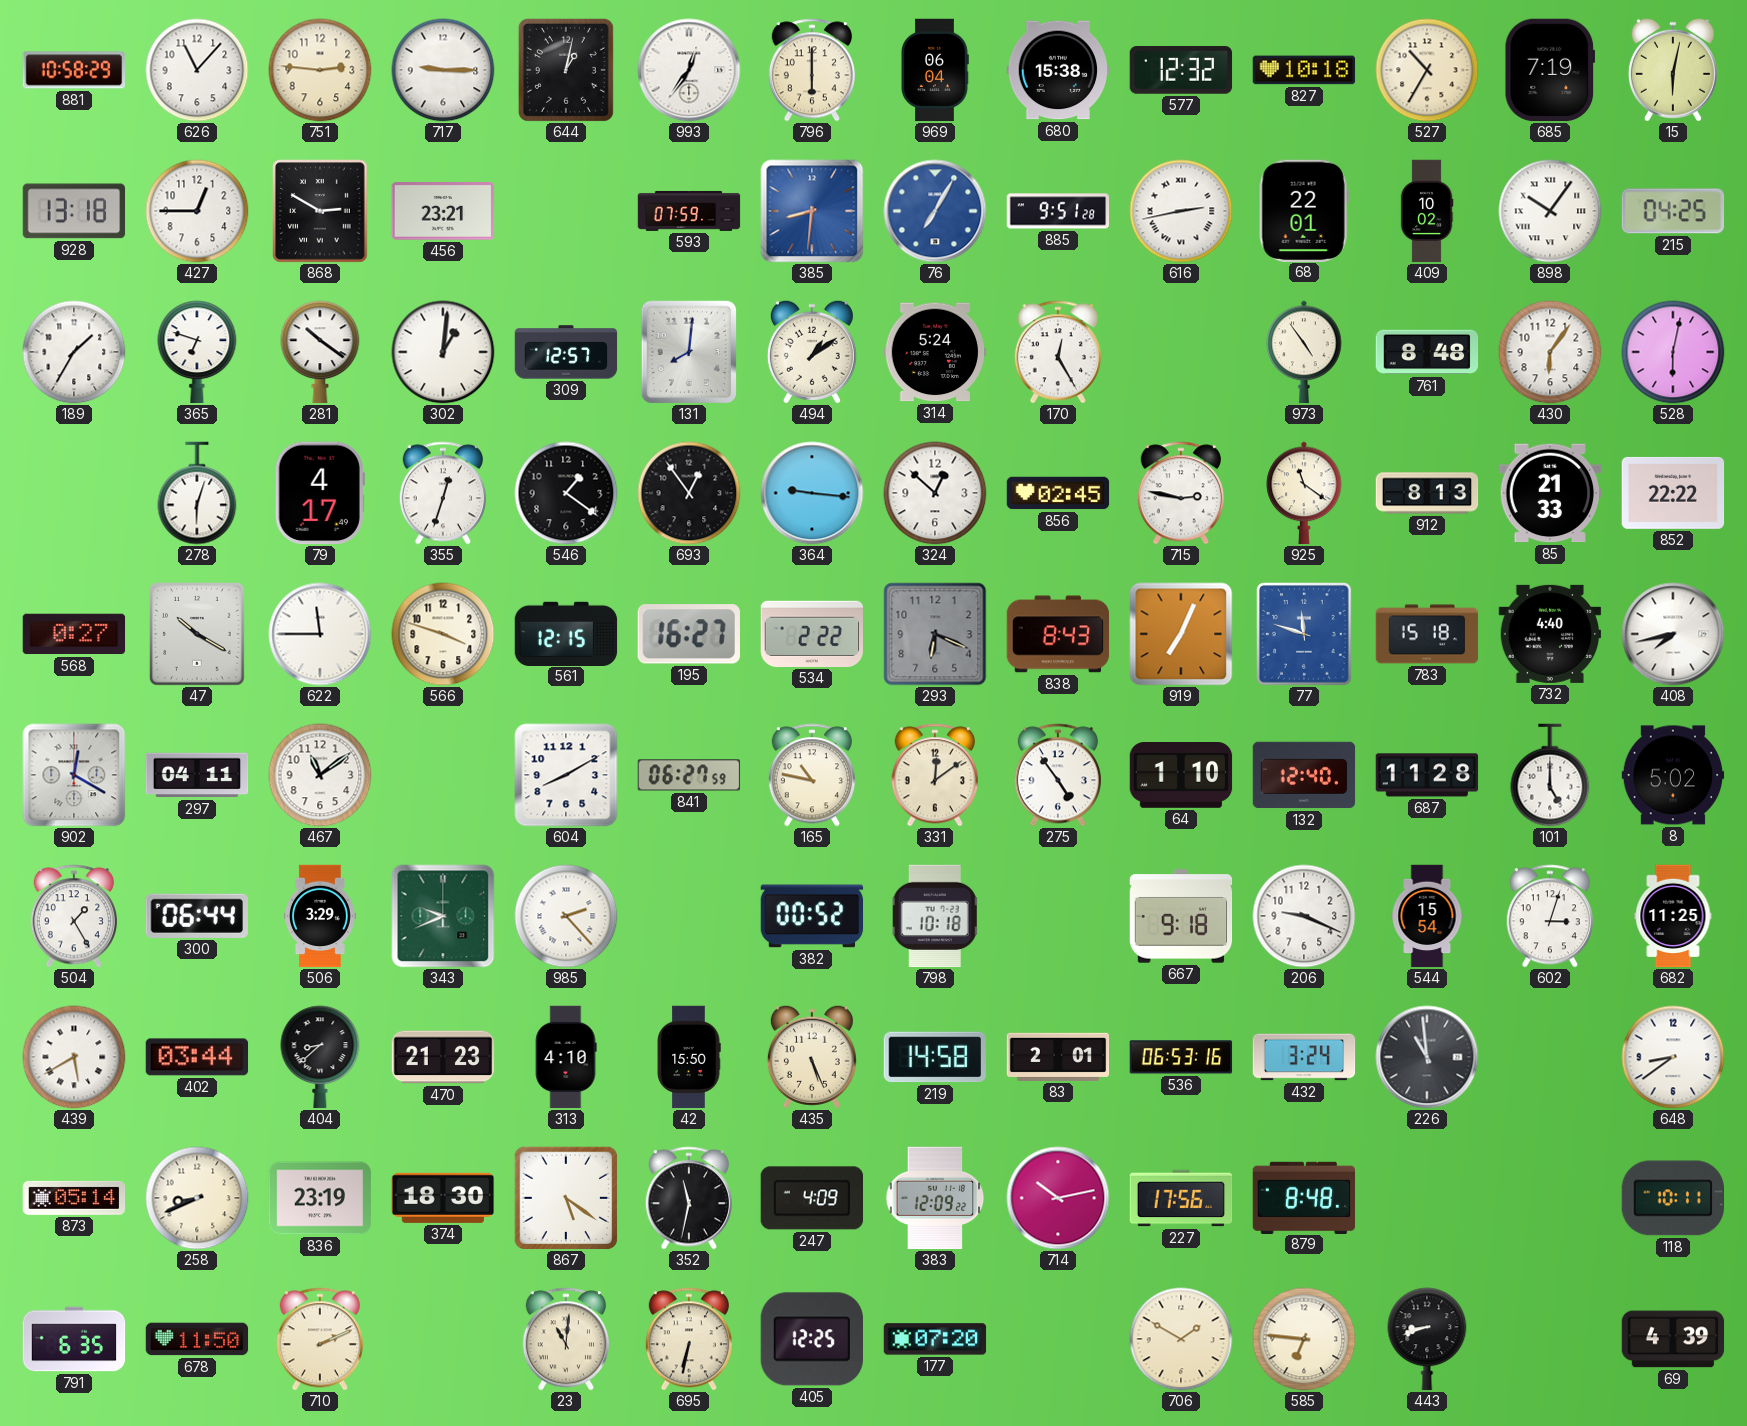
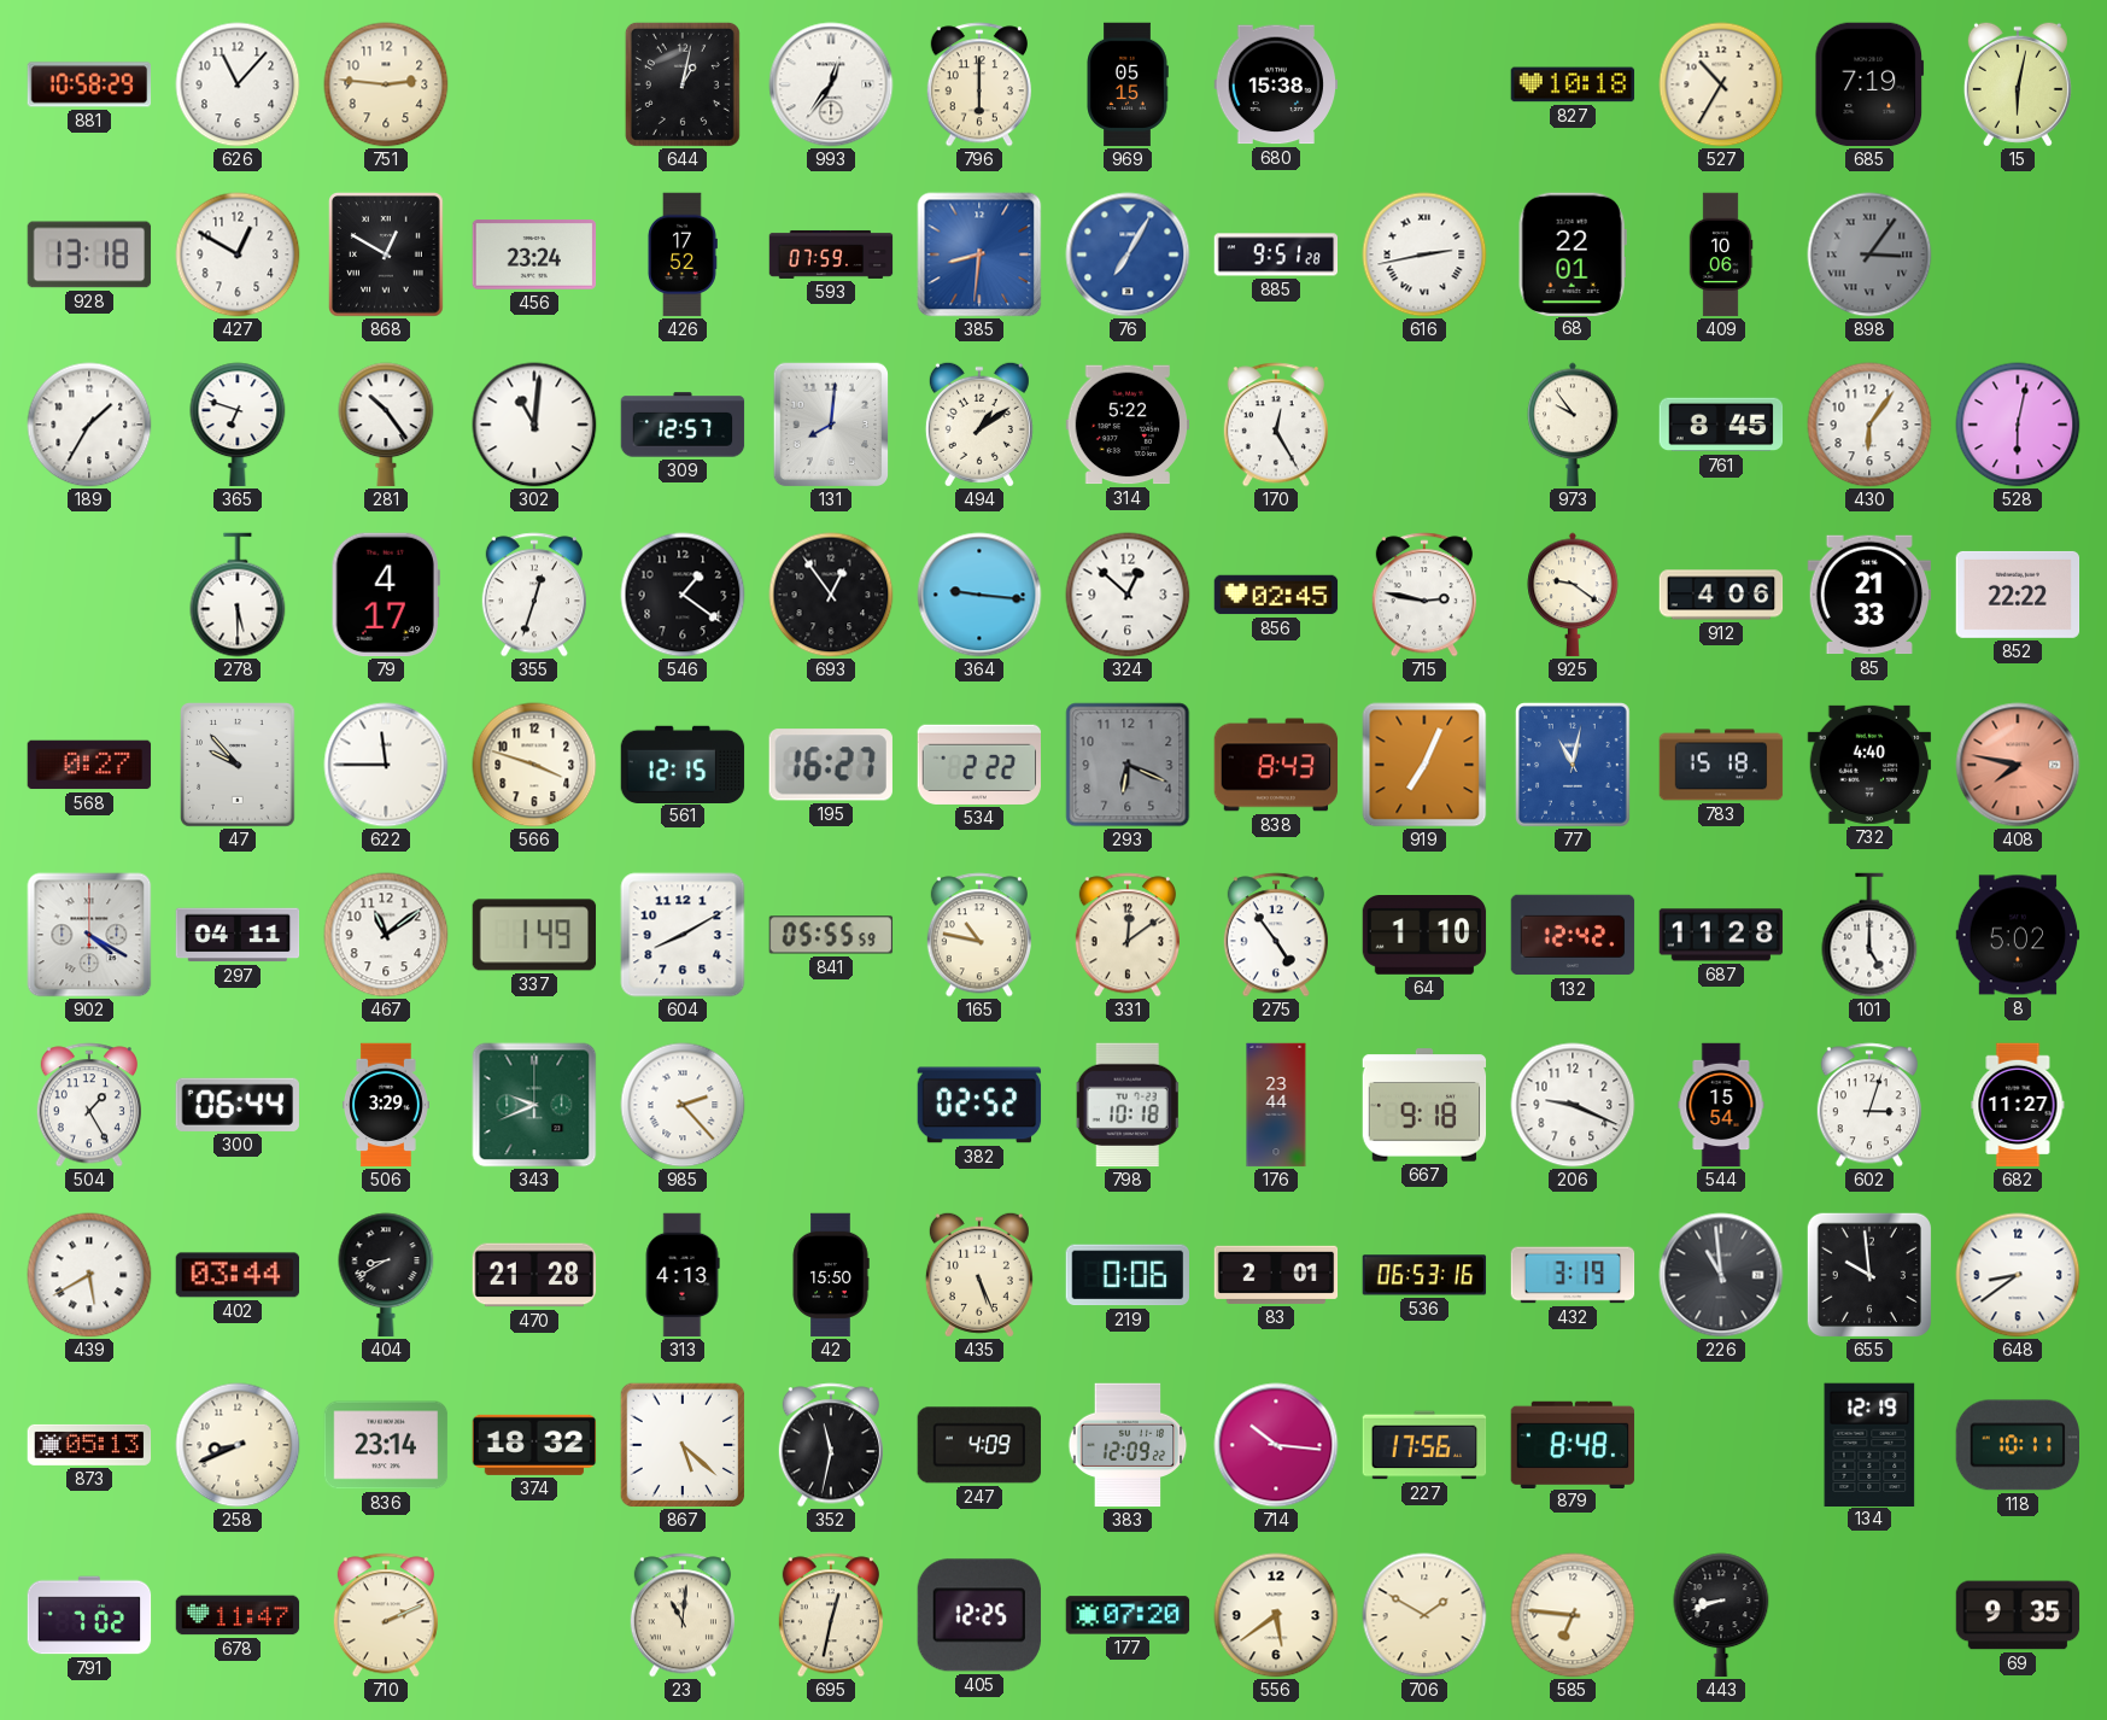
717: 9:15 -> none
969: 06:04 -> 05:15
577: 12:32 -> none
427: 12:45 -> 12:50
868: 2:50 -> 12:50
456: 23:21 -> 23:24
426: none -> 17:52
409: 10:02 -> 10:06
898: 10:06 -> 3:06
898 dial: white -> grey
215: 04:25 -> none
281: 10:21 -> 10:24
302: 1:01 -> 11:01
314: 5:24 -> 5:22
973: 4:54 -> 9:54
761: 8:48 -> 8:45
278: 6:03 -> 5:30
925: 11:21 -> 9:21
912: 8:13 -> 4:06
47: 10:20 -> 9:53
77: 11:48 -> 11:02
408: 7:43 -> 7:47
408 dial: white -> salmon
902: 12:20 -> 4:20
337: none -> 1:49
841: 06:27 -> 05:55
132: 12:40 -> 12:42
382: 00:52 -> 02:52
176: none -> 23:44
682: 11:25 -> 11:27
404: 8:38 -> 8:40
470: 21:23 -> 21:28
313: 4:10 -> 4:13
219: 14:58 -> 0:06
432: 3:24 -> 3:19
655: none -> 9:59
873: 05:14 -> 05:13
836: 23:19 -> 23:14
374: 18:30 -> 18:32
867: 5:21 -> 5:22
714: 10:13 -> 10:16
134: none -> 12:19
791: 6:35 -> 7:02
678: 11:50 -> 11:47
695: 6:32 -> 12:32
556: none -> 5:39
69: 4:39 -> 9:35
